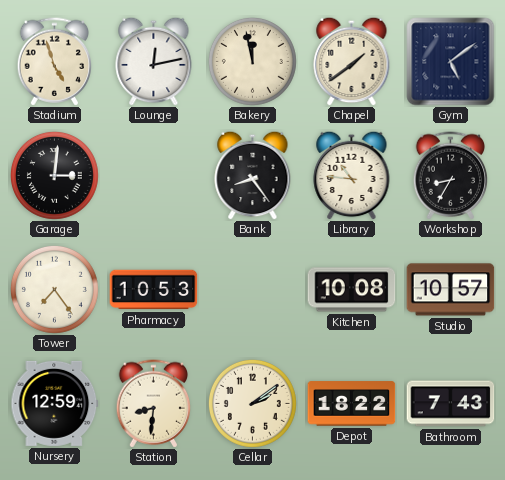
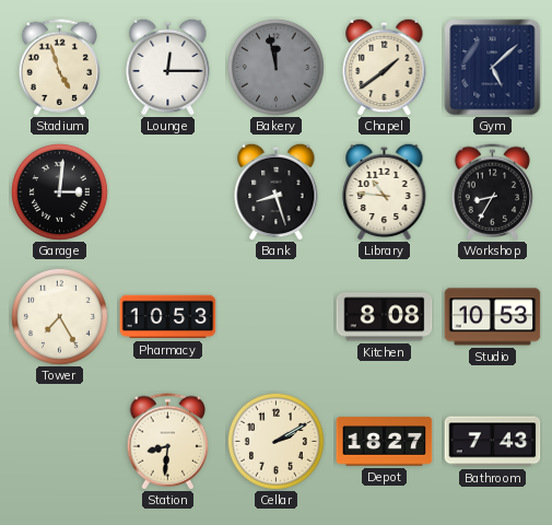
Lounge: 12:13 -> 12:15
Bakery dial: cream -> grey
Gym: 5:09 -> 5:08
Bank: 8:24 -> 8:27
Tower: 7:24 -> 7:25
Kitchen: 10:08 -> 8:08
Studio: 10:57 -> 10:53
Nursery: 12:59 -> none
Cellar: 2:09 -> 2:10
Depot: 18:22 -> 18:27
